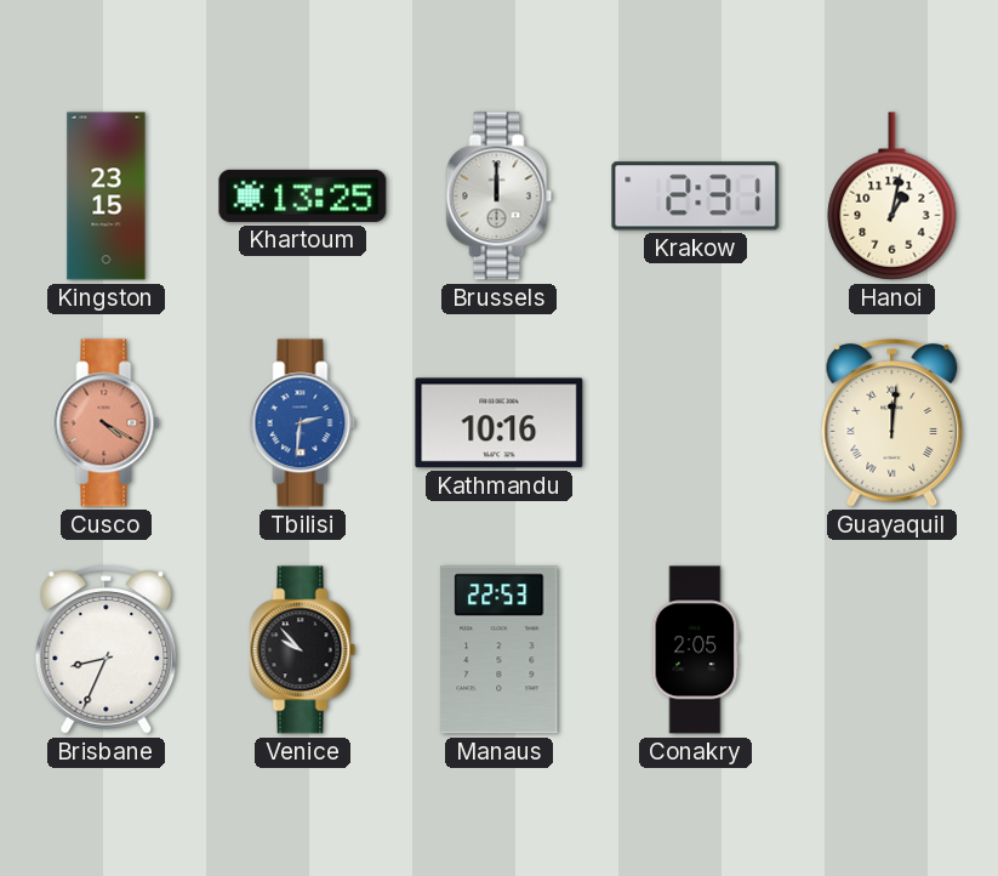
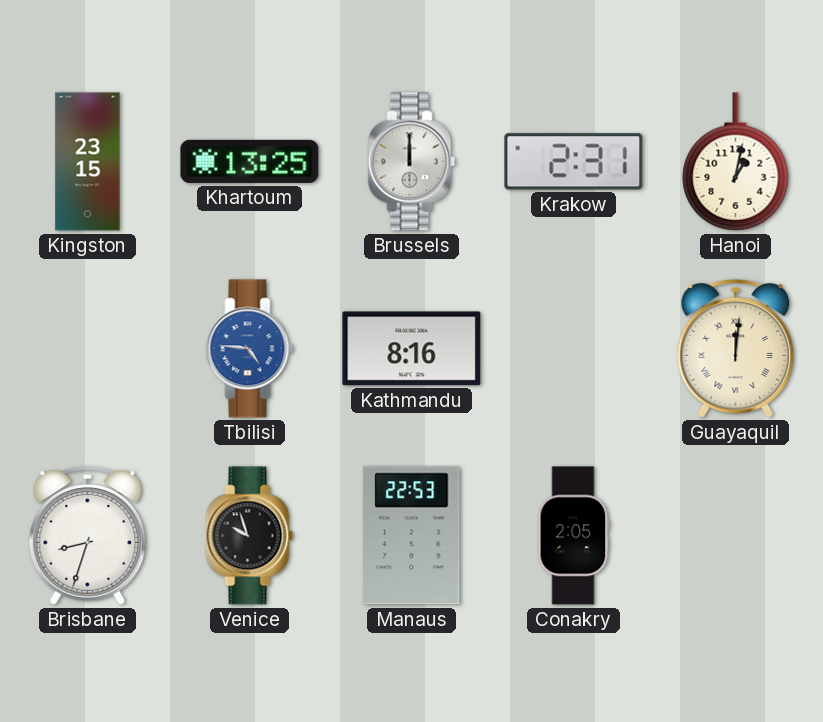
Cusco: 4:20 -> none
Tbilisi: 2:31 -> 4:46
Kathmandu: 10:16 -> 8:16
Brisbane: 8:34 -> 8:33
Venice: 9:53 -> 9:57
